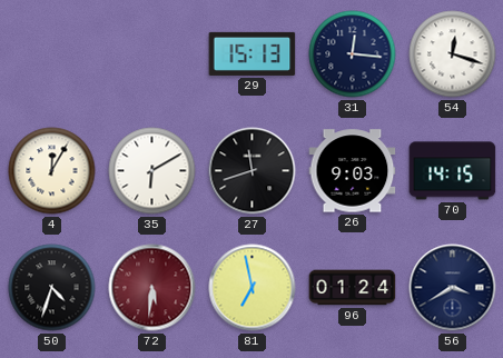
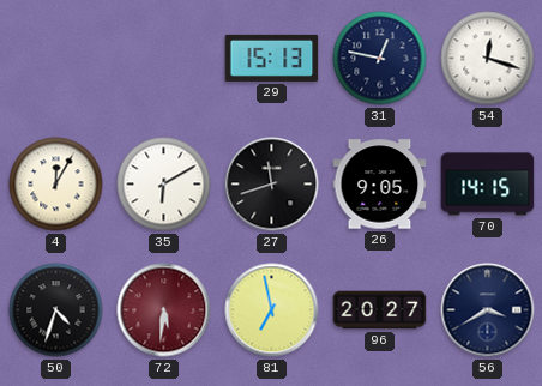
31: 12:16 -> 12:47
26: 9:03 -> 9:05
96: 01:24 -> 20:27
